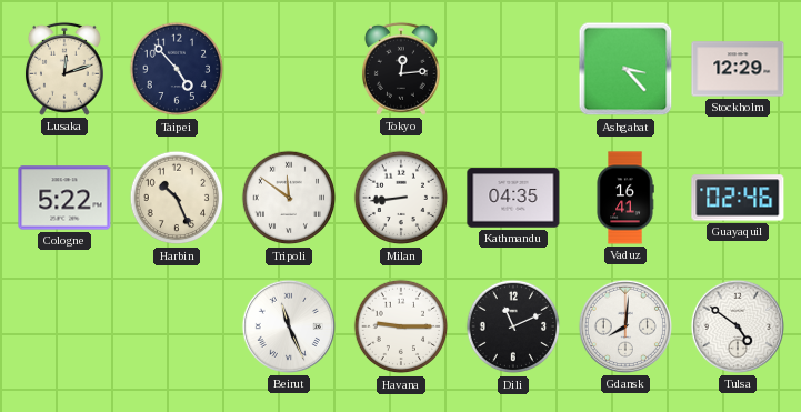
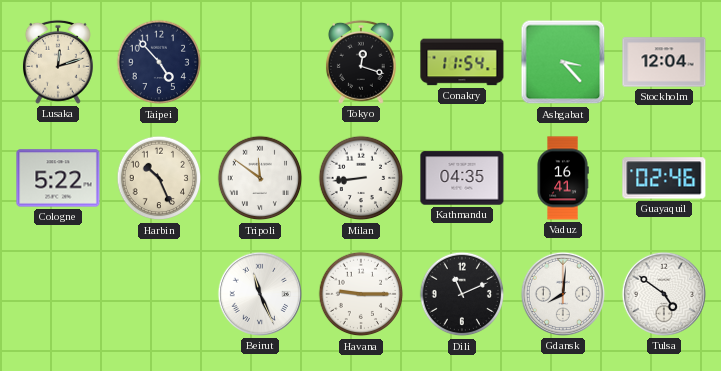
Tokyo: 12:14 -> 12:18
Conakry: none -> 11:54
Stockholm: 12:29 -> 12:04
